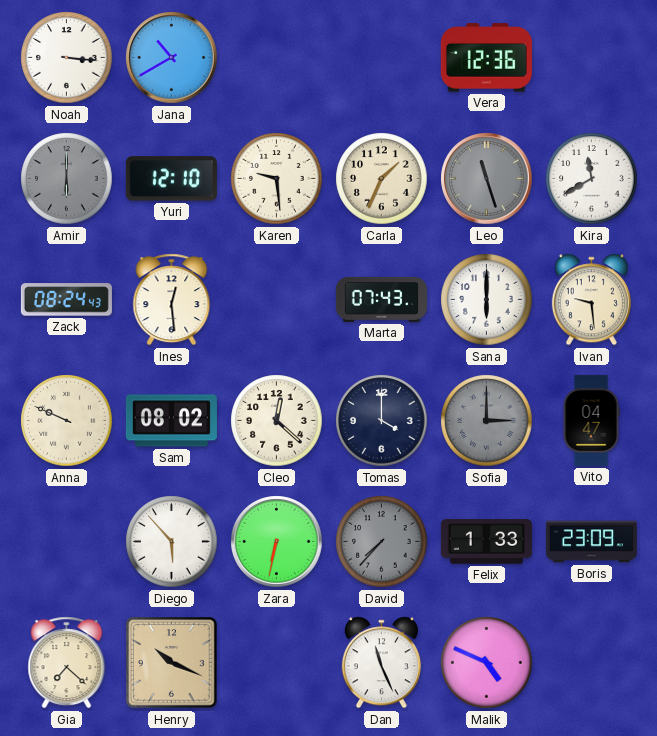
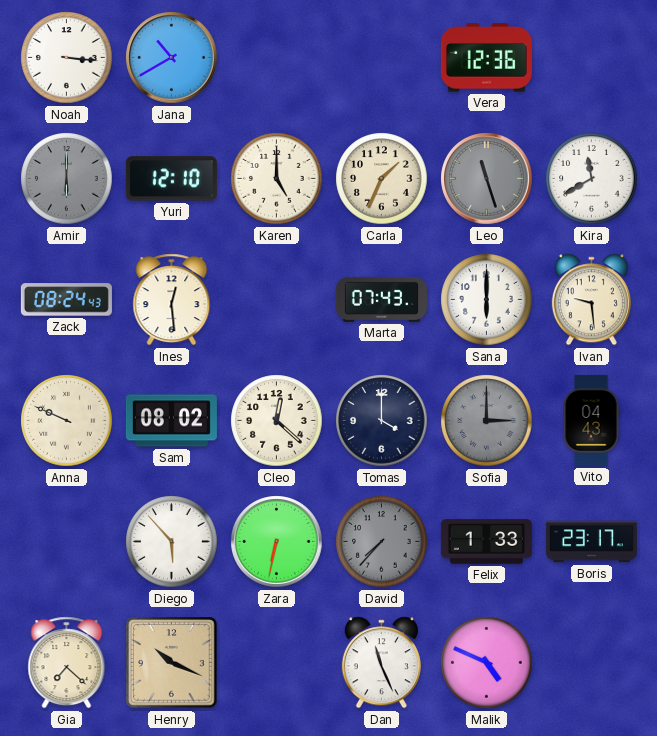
Karen: 9:29 -> 5:00
Vito: 04:47 -> 04:43
Boris: 23:09 -> 23:17
